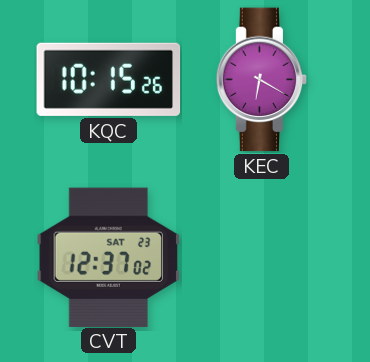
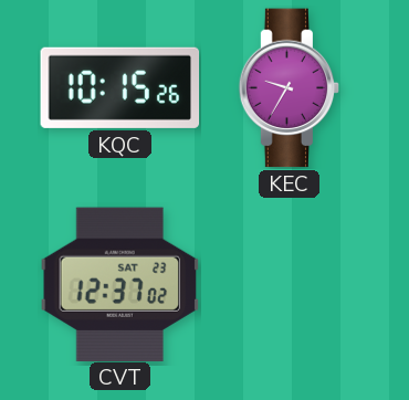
KEC: 6:20 -> 9:35
